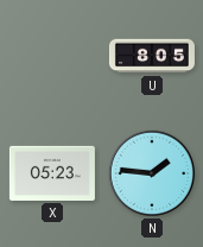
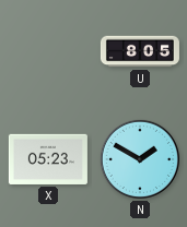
N: 1:46 -> 1:50
